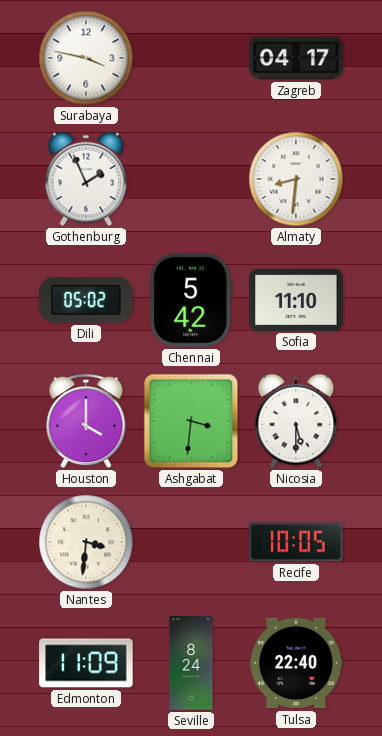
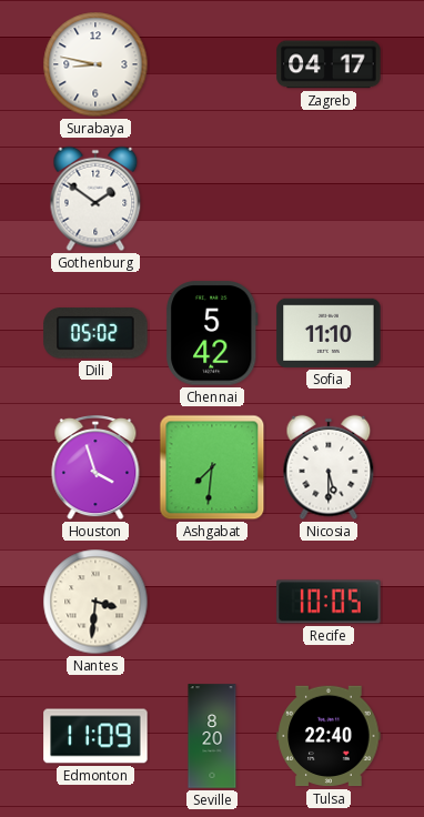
Surabaya: 3:47 -> 8:47
Gothenburg: 1:56 -> 1:51
Almaty: 8:31 -> none
Houston: 4:00 -> 3:57
Ashgabat: 3:31 -> 7:31
Seville: 8:24 -> 8:20
